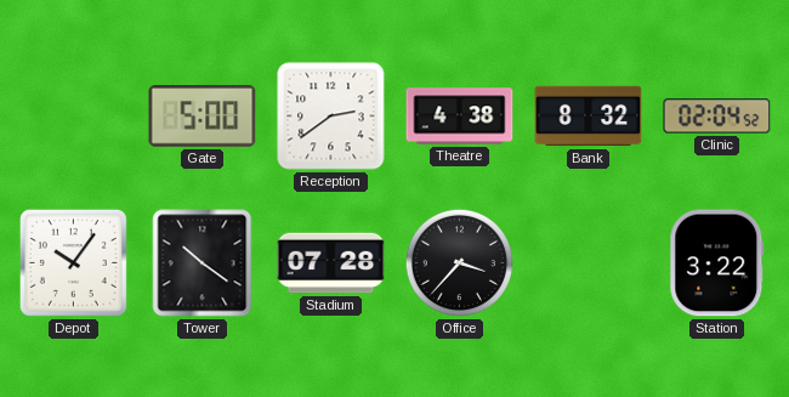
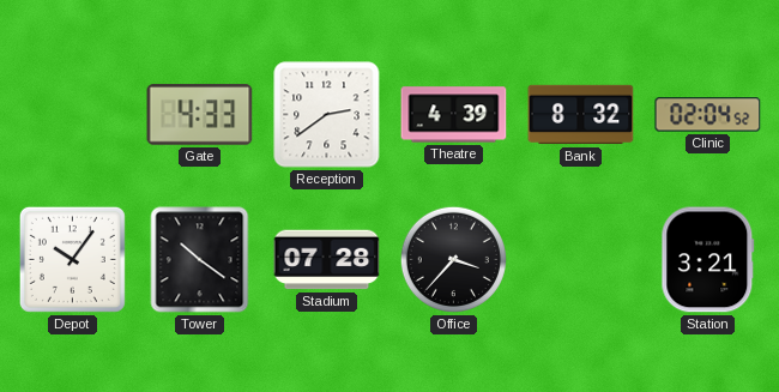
Gate: 5:00 -> 4:33
Theatre: 4:38 -> 4:39
Station: 3:22 -> 3:21
